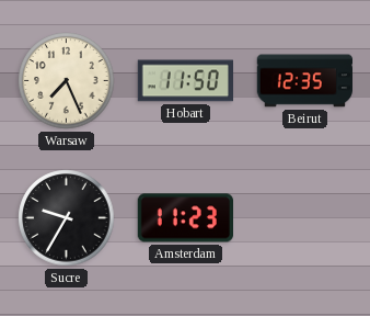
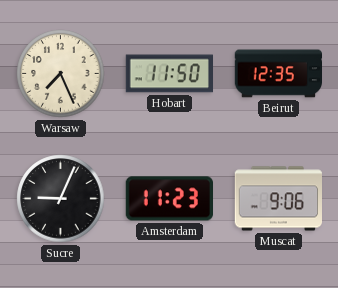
Sucre: 9:35 -> 9:04
Muscat: none -> 9:06
